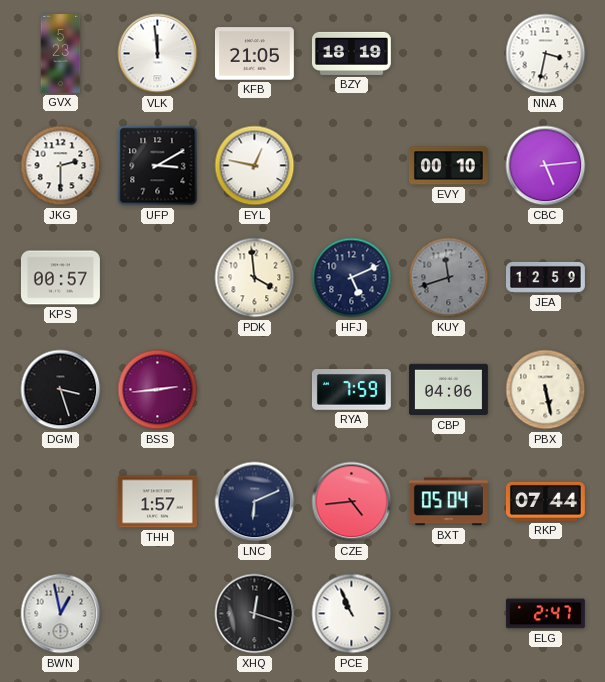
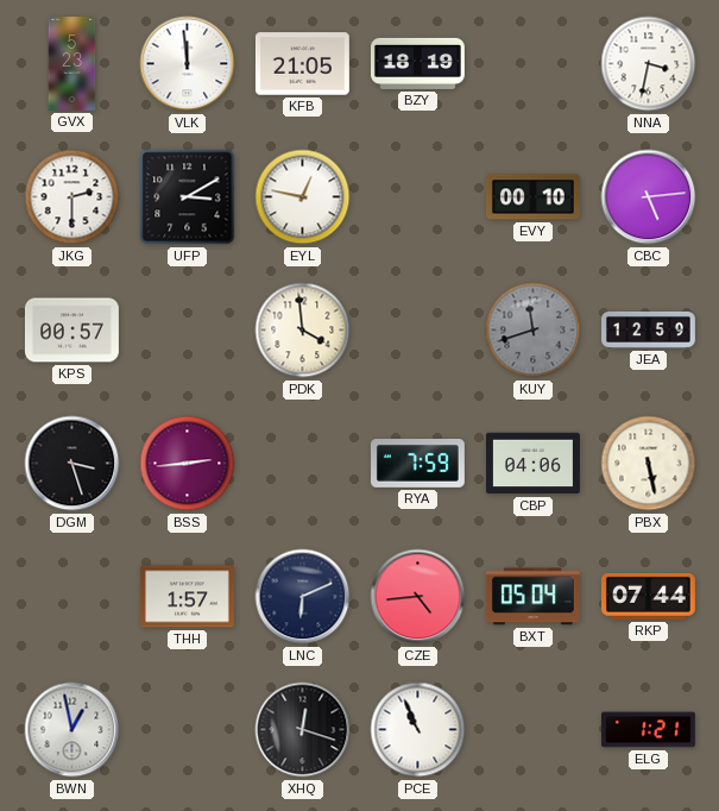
HFJ: 5:11 -> none
ELG: 2:47 -> 1:21
